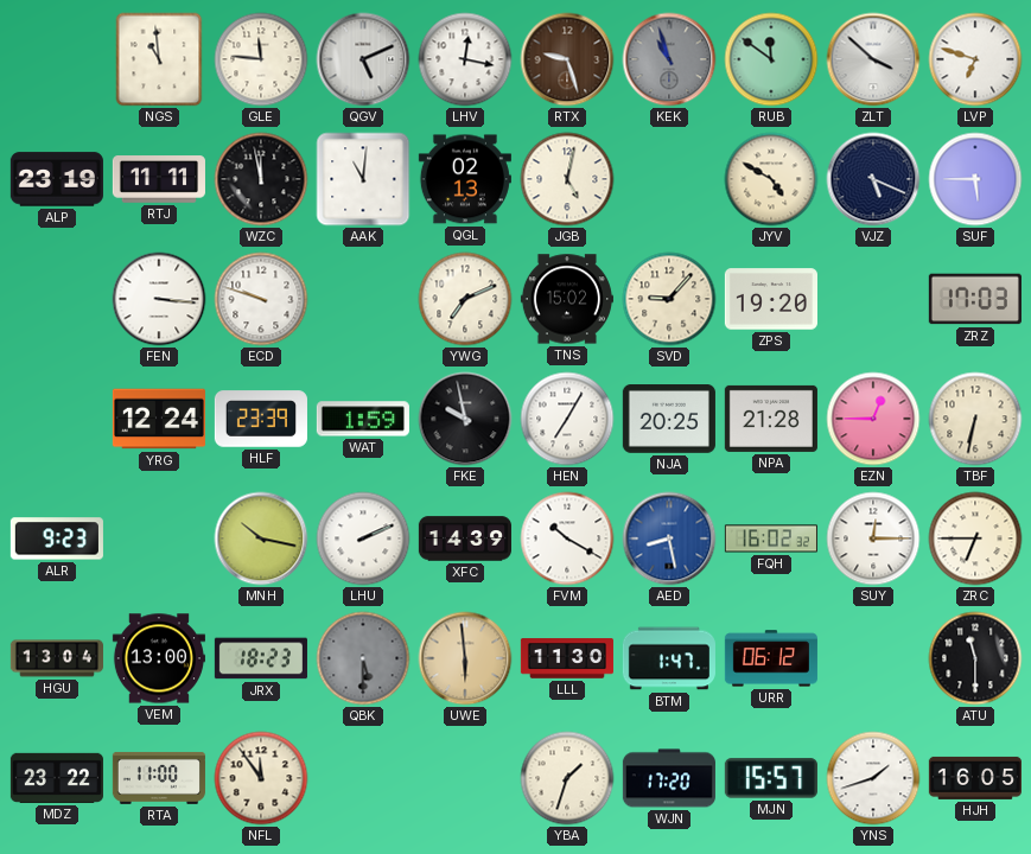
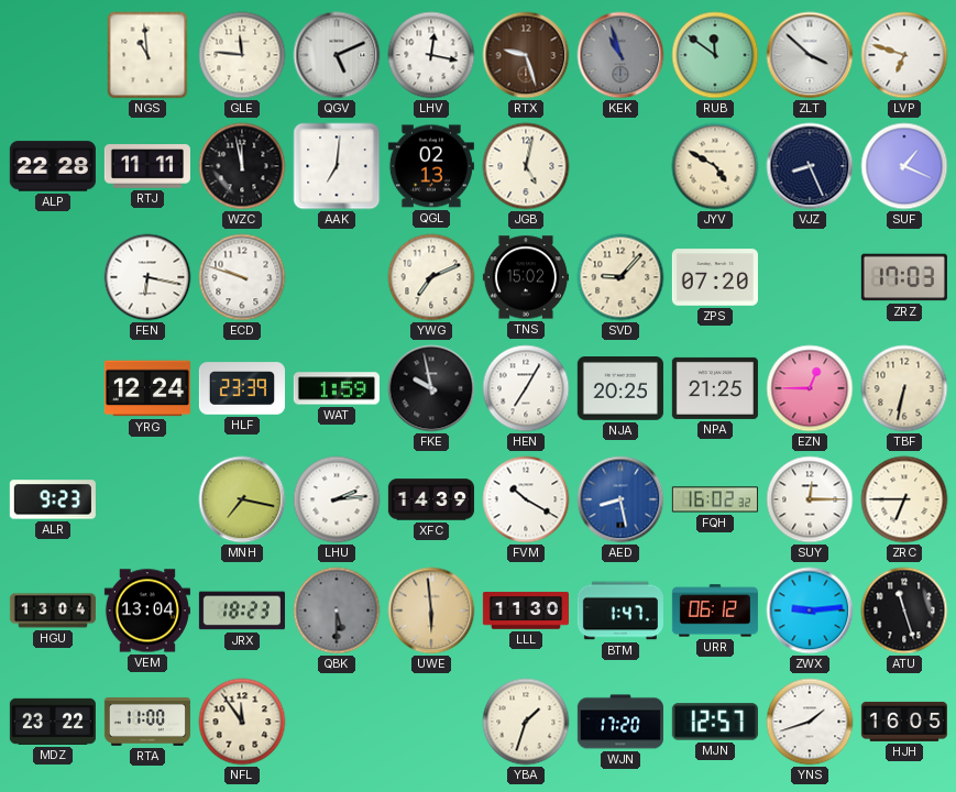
ALP: 23:19 -> 22:28
AAK: 11:01 -> 7:01
VJZ: 5:19 -> 8:26
SUF: 5:45 -> 1:19
FEN: 3:16 -> 6:17
ZPS: 19:20 -> 07:20
NPA: 21:28 -> 21:25
MNH: 10:17 -> 7:17
LHU: 2:11 -> 2:14
VEM: 13:00 -> 13:04
ZWX: none -> 9:14
ATU: 11:30 -> 11:27
MJN: 15:57 -> 12:57
